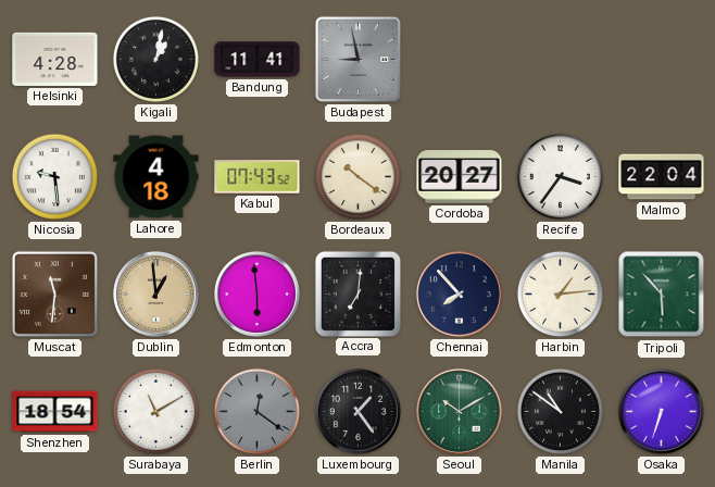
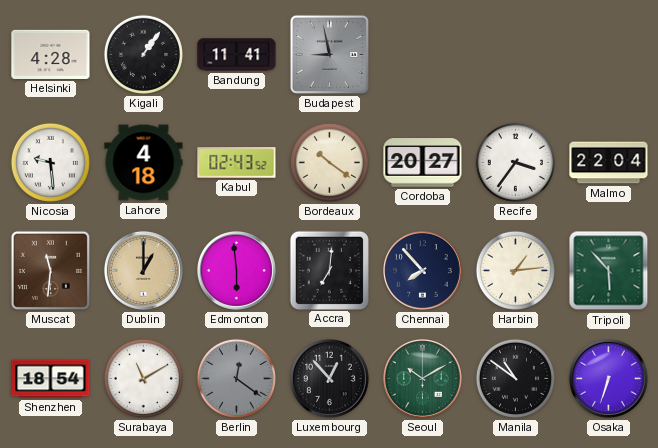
Kigali: 1:02 -> 1:06
Kabul: 07:43 -> 02:43
Dublin: 12:59 -> 1:00
Luxembourg: 1:24 -> 12:53
